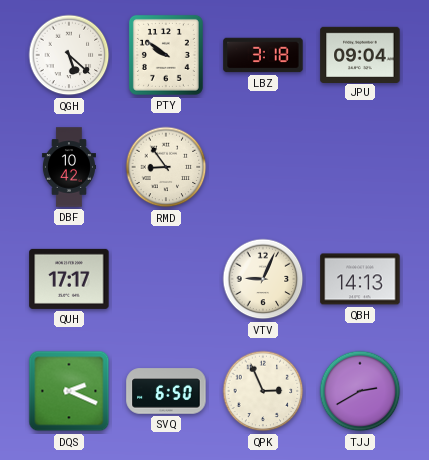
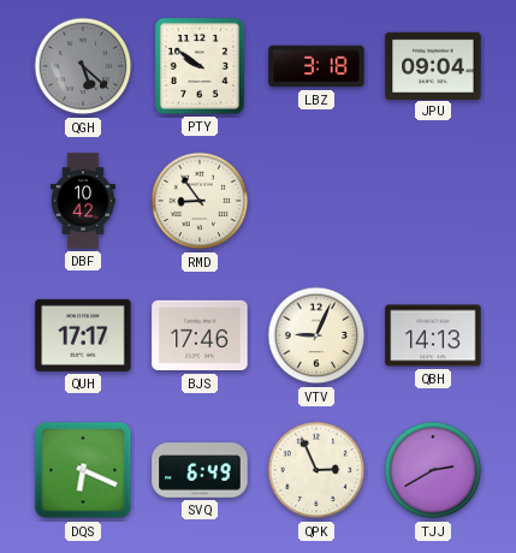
QGH dial: white -> grey
BJS: none -> 17:46
DQS: 2:19 -> 6:19
SVQ: 6:50 -> 6:49
